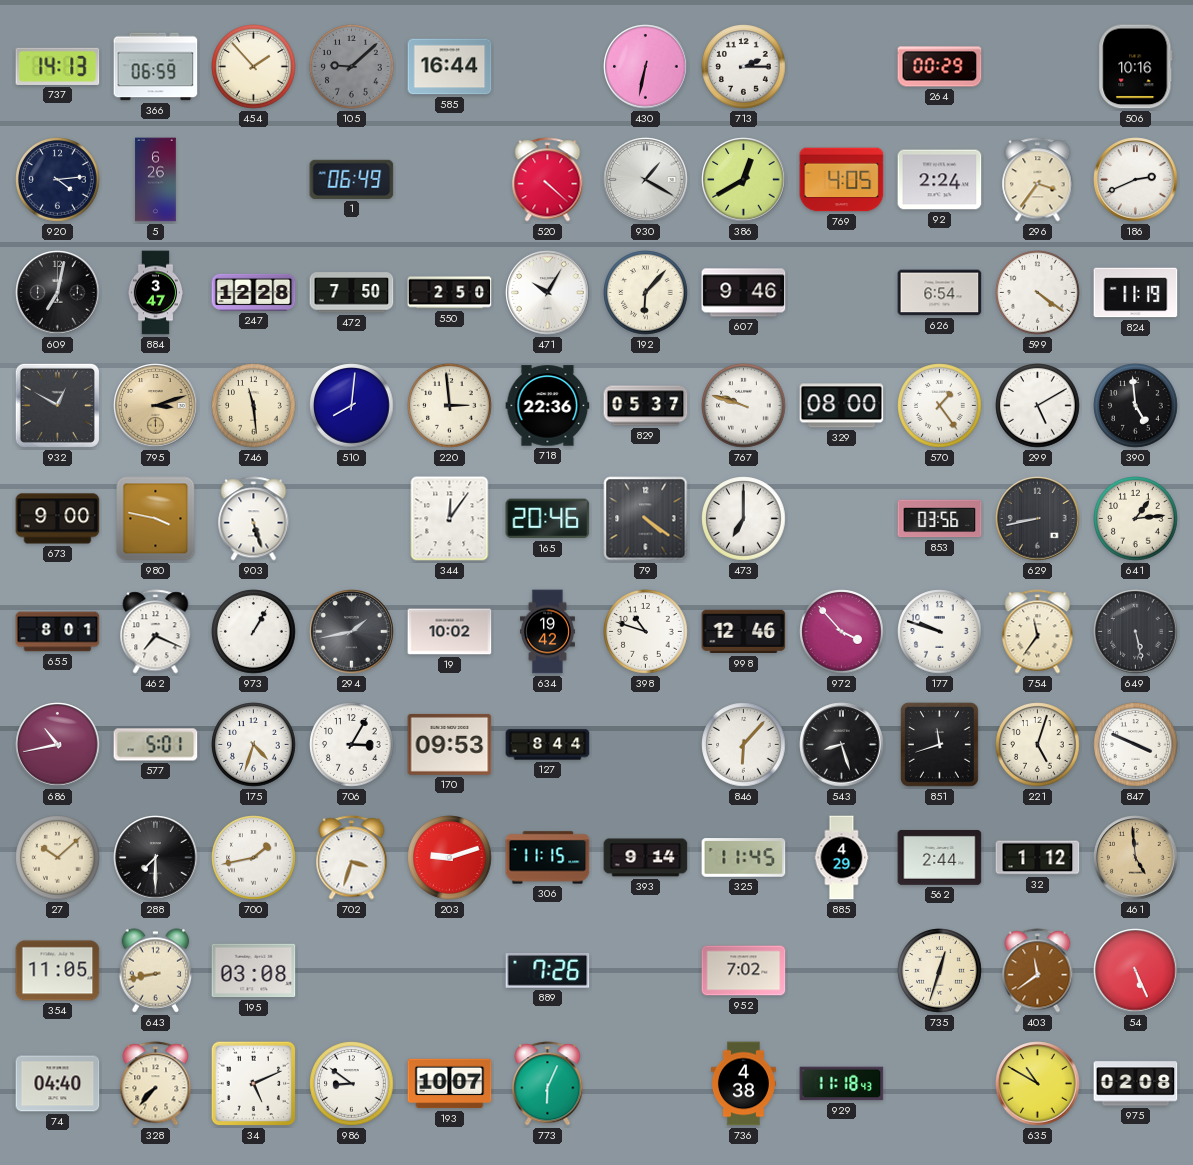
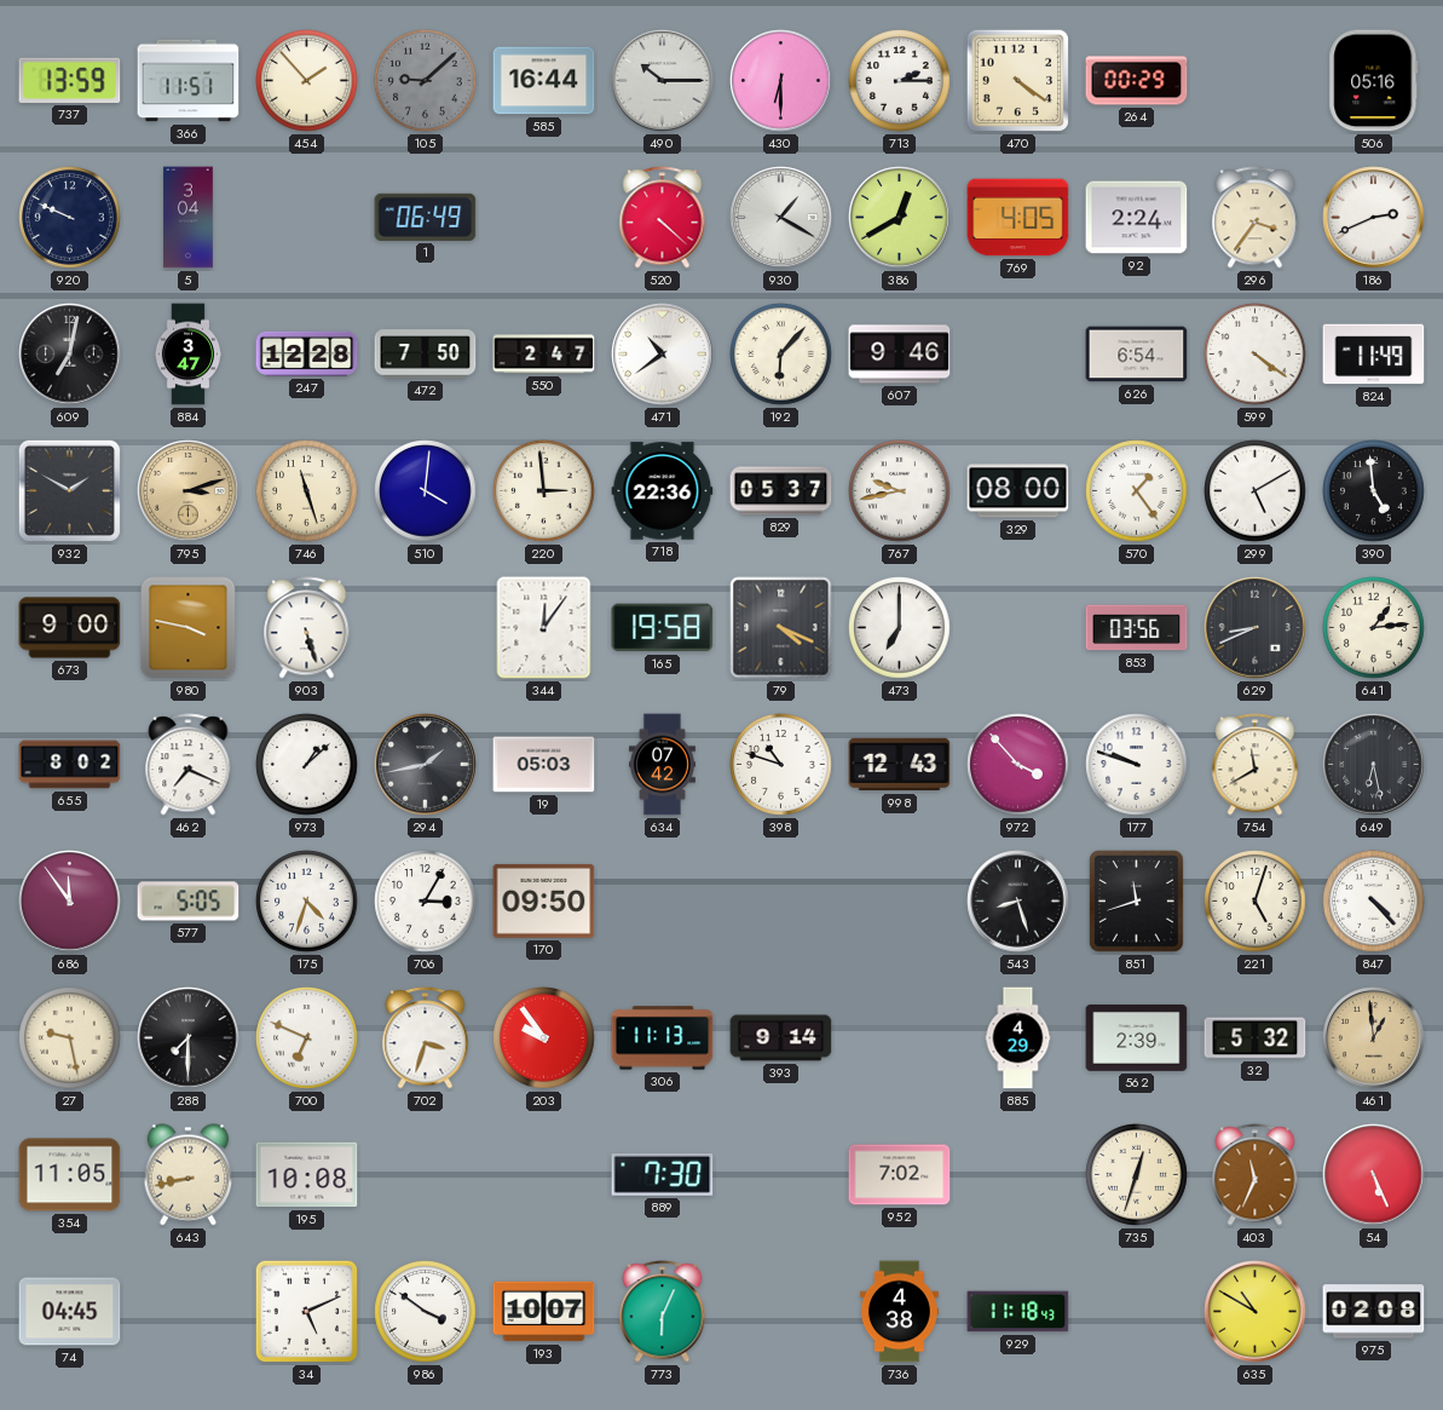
737: 14:13 -> 13:59
366: 06:59 -> 11:51
490: none -> 10:15
430: 6:32 -> 6:30
470: none -> 4:21
506: 10:16 -> 05:16
920: 4:14 -> 9:49
5: 6:26 -> 3:04
550: 2:50 -> 2:47
471: 10:05 -> 10:39
824: 11:19 -> 11:49
932: 12:50 -> 1:50
746: 11:29 -> 11:27
510: 8:01 -> 4:01
767: 9:48 -> 9:43
165: 20:46 -> 19:58
79: 4:21 -> 4:19
629: 8:43 -> 8:41
655: 8:01 -> 8:02
973: 1:05 -> 1:08
19: 10:02 -> 05:03
634: 19:42 -> 07:42
998: 12:46 -> 12:43
754: 11:36 -> 11:40
649: 5:28 -> 6:28
686: 10:43 -> 11:54
577: 5:01 -> 5:05
170: 09:53 -> 09:50
127: 8:44 -> none
846: 6:07 -> none
847: 3:49 -> 4:23
27: 10:08 -> 9:28
700: 1:43 -> 6:49
203: 9:12 -> 9:54
306: 11:15 -> 11:13
325: 11:45 -> none
562: 2:44 -> 2:39
32: 1:12 -> 5:32
461: 4:59 -> 12:59
195: 03:08 -> 10:08
889: 7:26 -> 7:30
403: 11:39 -> 11:34
74: 04:40 -> 04:45
328: 7:37 -> none
986: 8:51 -> 3:51
